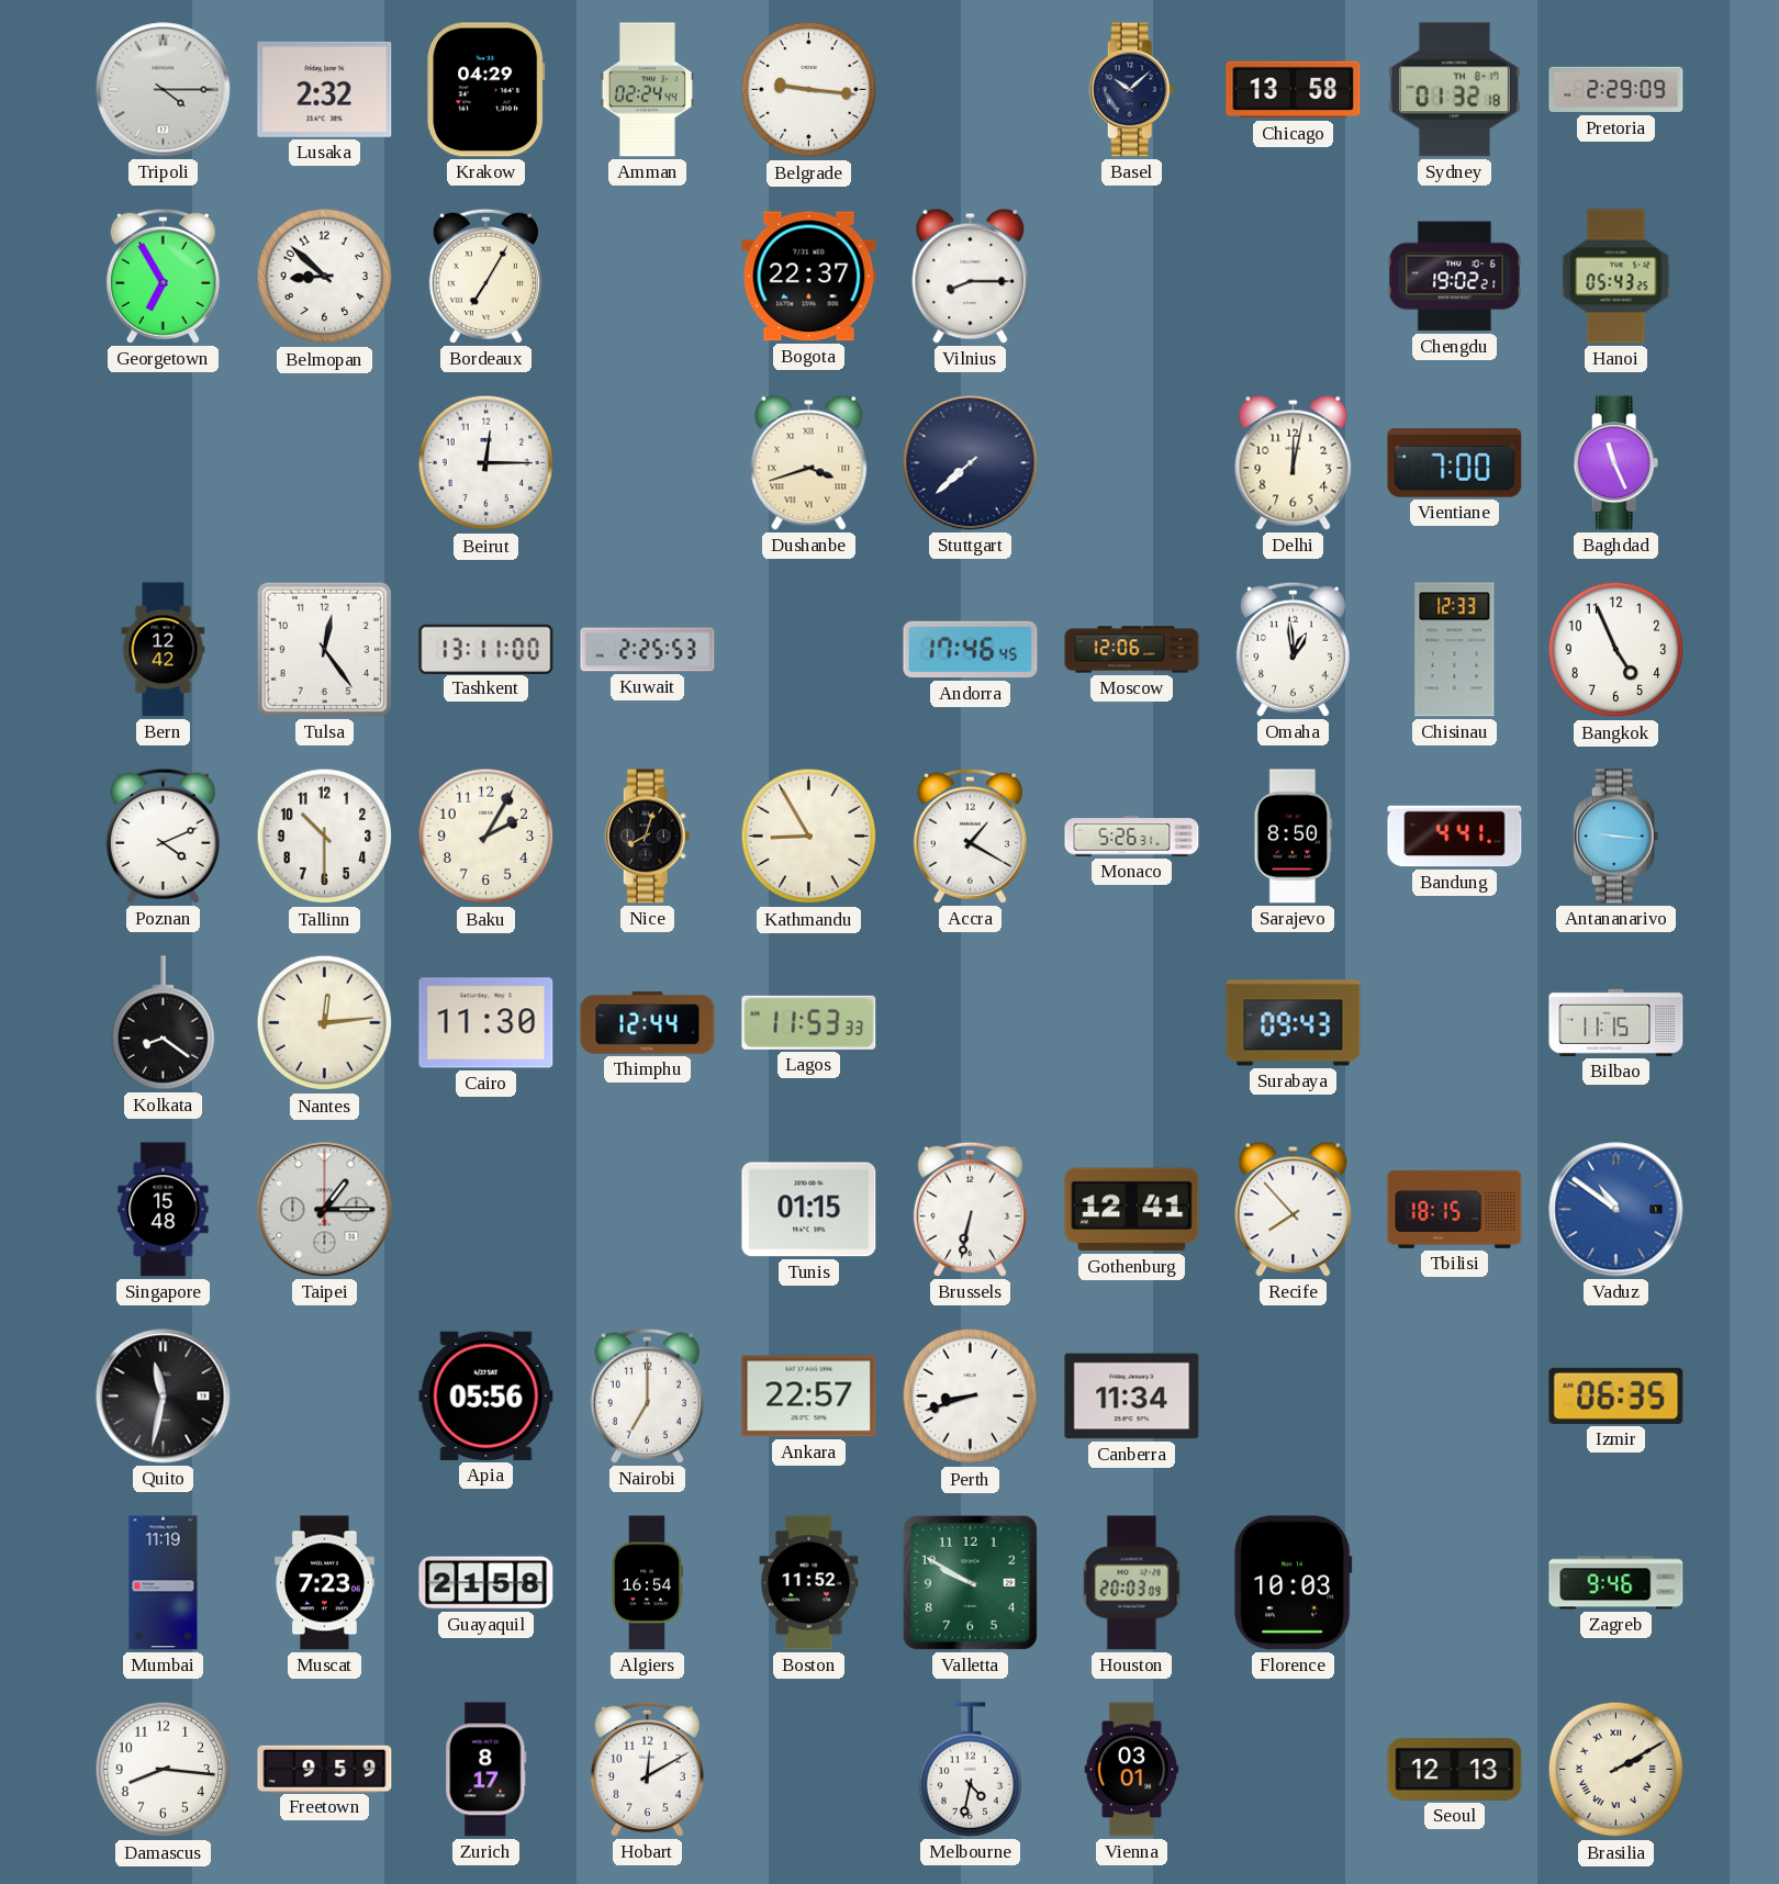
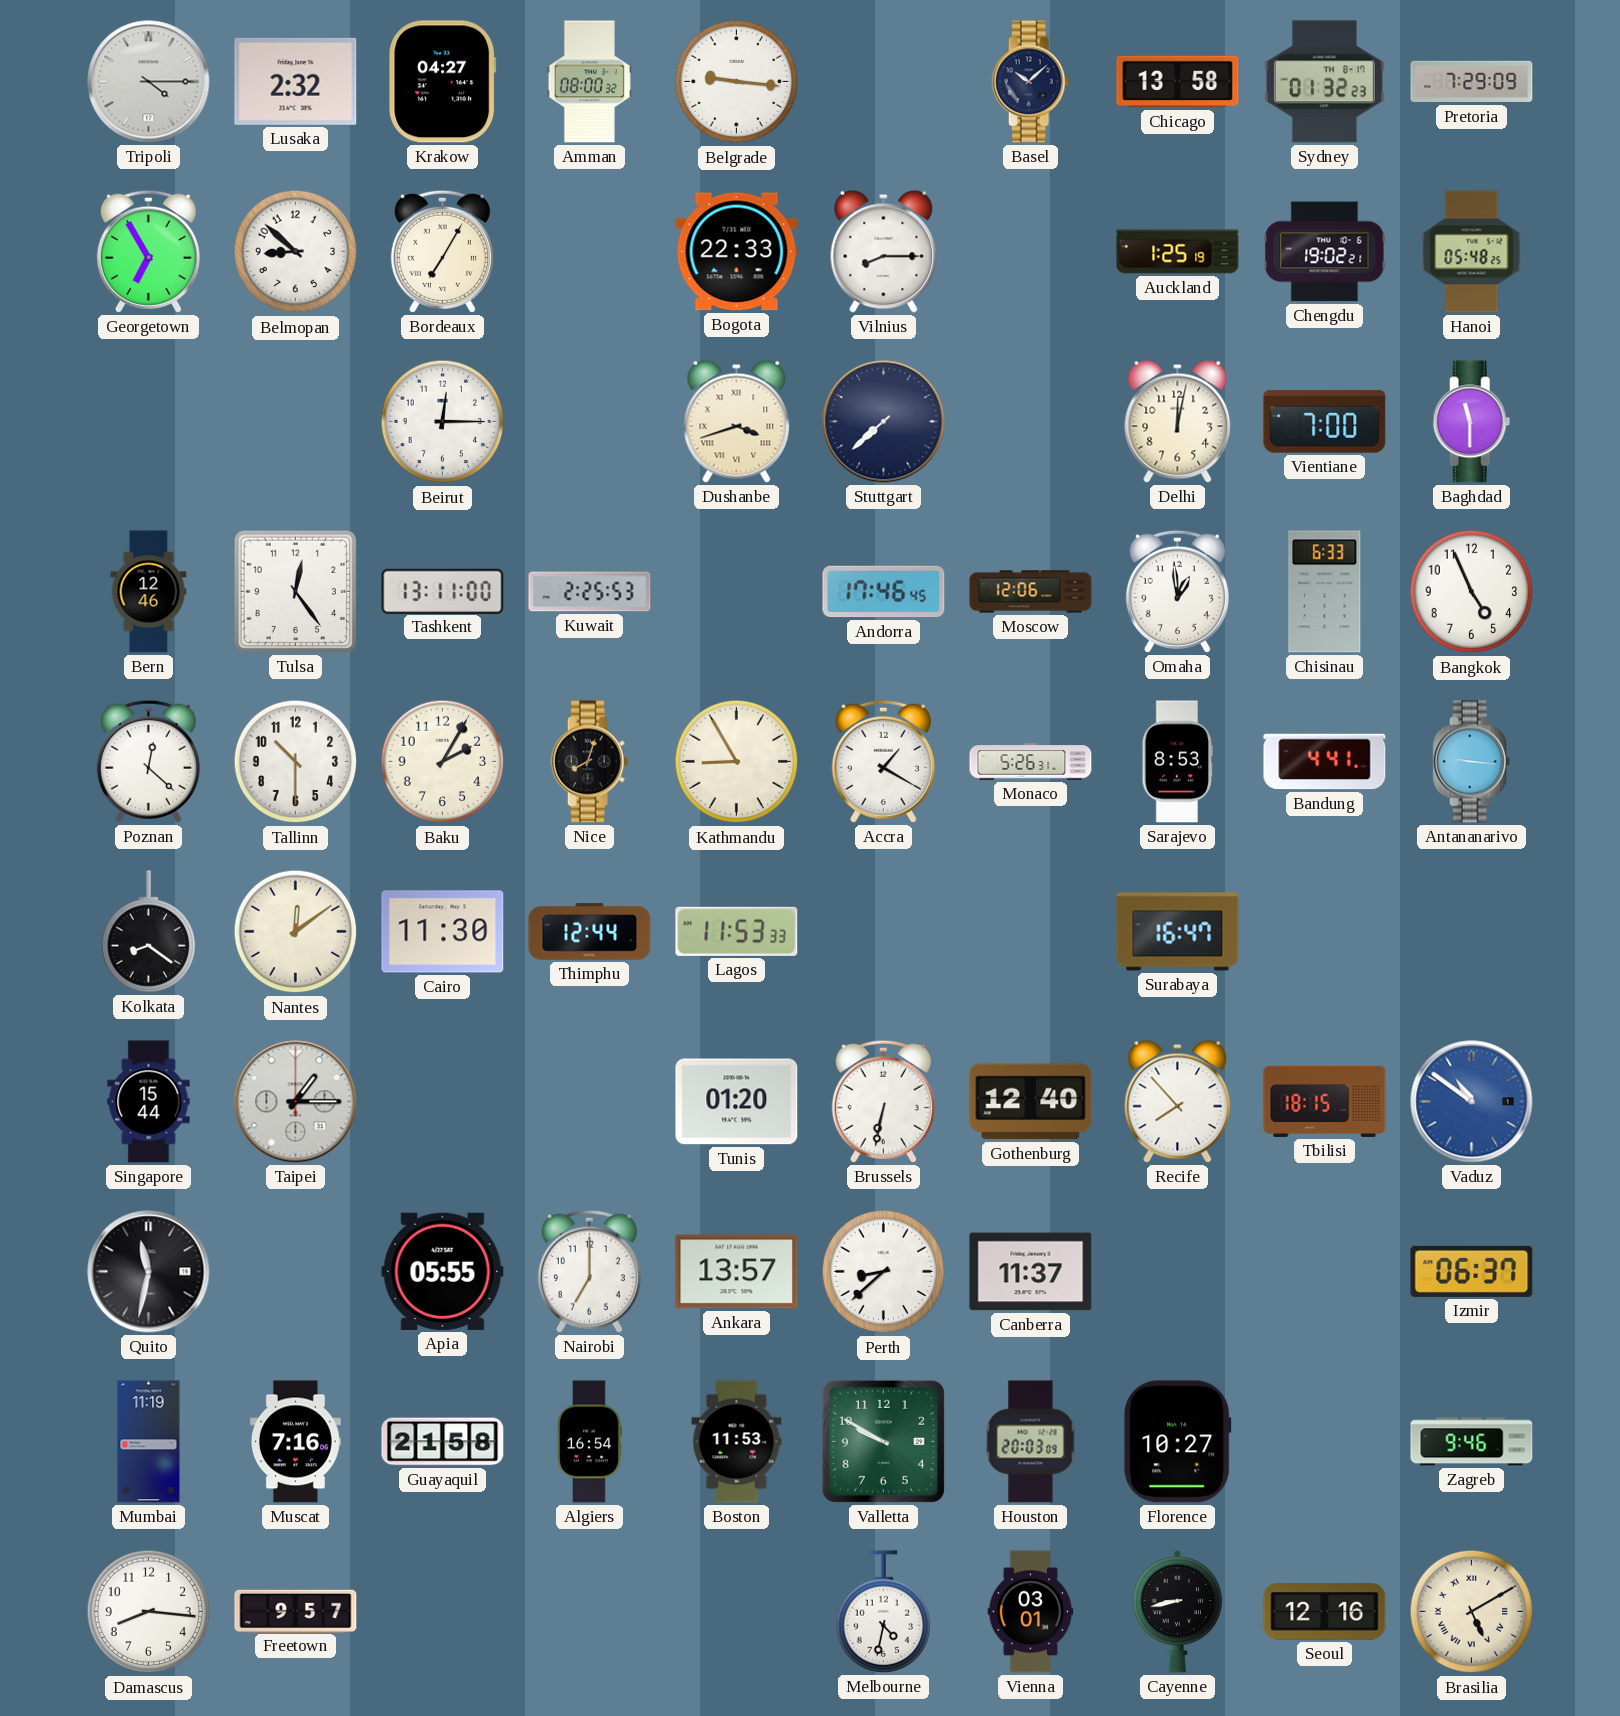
Krakow: 04:29 -> 04:27
Amman: 02:24 -> 08:00
Sydney: 01:32:18 -> 01:32:23
Pretoria: 2:29 -> 7:29
Bogota: 22:37 -> 22:33
Auckland: none -> 1:25
Hanoi: 05:43 -> 05:48
Baghdad: 11:26 -> 11:30
Bern: 12:42 -> 12:46
Chisinau: 12:33 -> 6:33
Poznan: 4:11 -> 12:22
Sarajevo: 8:50 -> 8:53
Nantes: 12:14 -> 12:09
Surabaya: 09:43 -> 16:47
Bilbao: 11:15 -> none
Singapore: 15:48 -> 15:44
Tunis: 01:15 -> 01:20
Gothenburg: 12:41 -> 12:40
Apia: 05:56 -> 05:55
Ankara: 22:57 -> 13:57
Perth: 8:42 -> 8:38
Canberra: 11:34 -> 11:37
Izmir: 06:35 -> 06:37
Muscat: 7:23 -> 7:16
Boston: 11:52 -> 11:53
Florence: 10:03 -> 10:27
Freetown: 9:59 -> 9:57
Zurich: 8:17 -> none
Hobart: 12:10 -> none
Cayenne: none -> 8:43
Seoul: 12:13 -> 12:16
Brasilia: 2:10 -> 5:10
